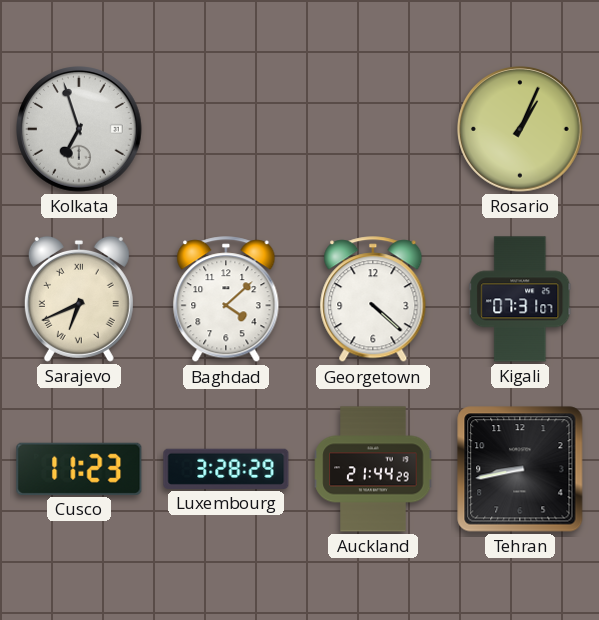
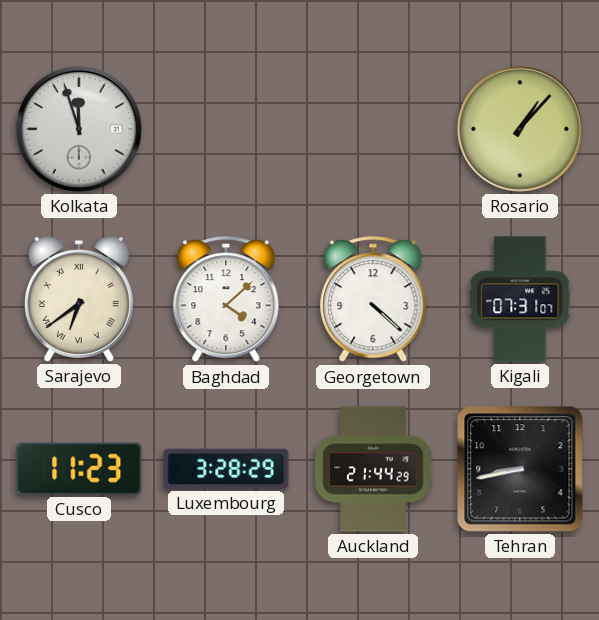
Kolkata: 6:57 -> 11:57
Rosario: 1:04 -> 1:07
Sarajevo: 6:41 -> 6:39
